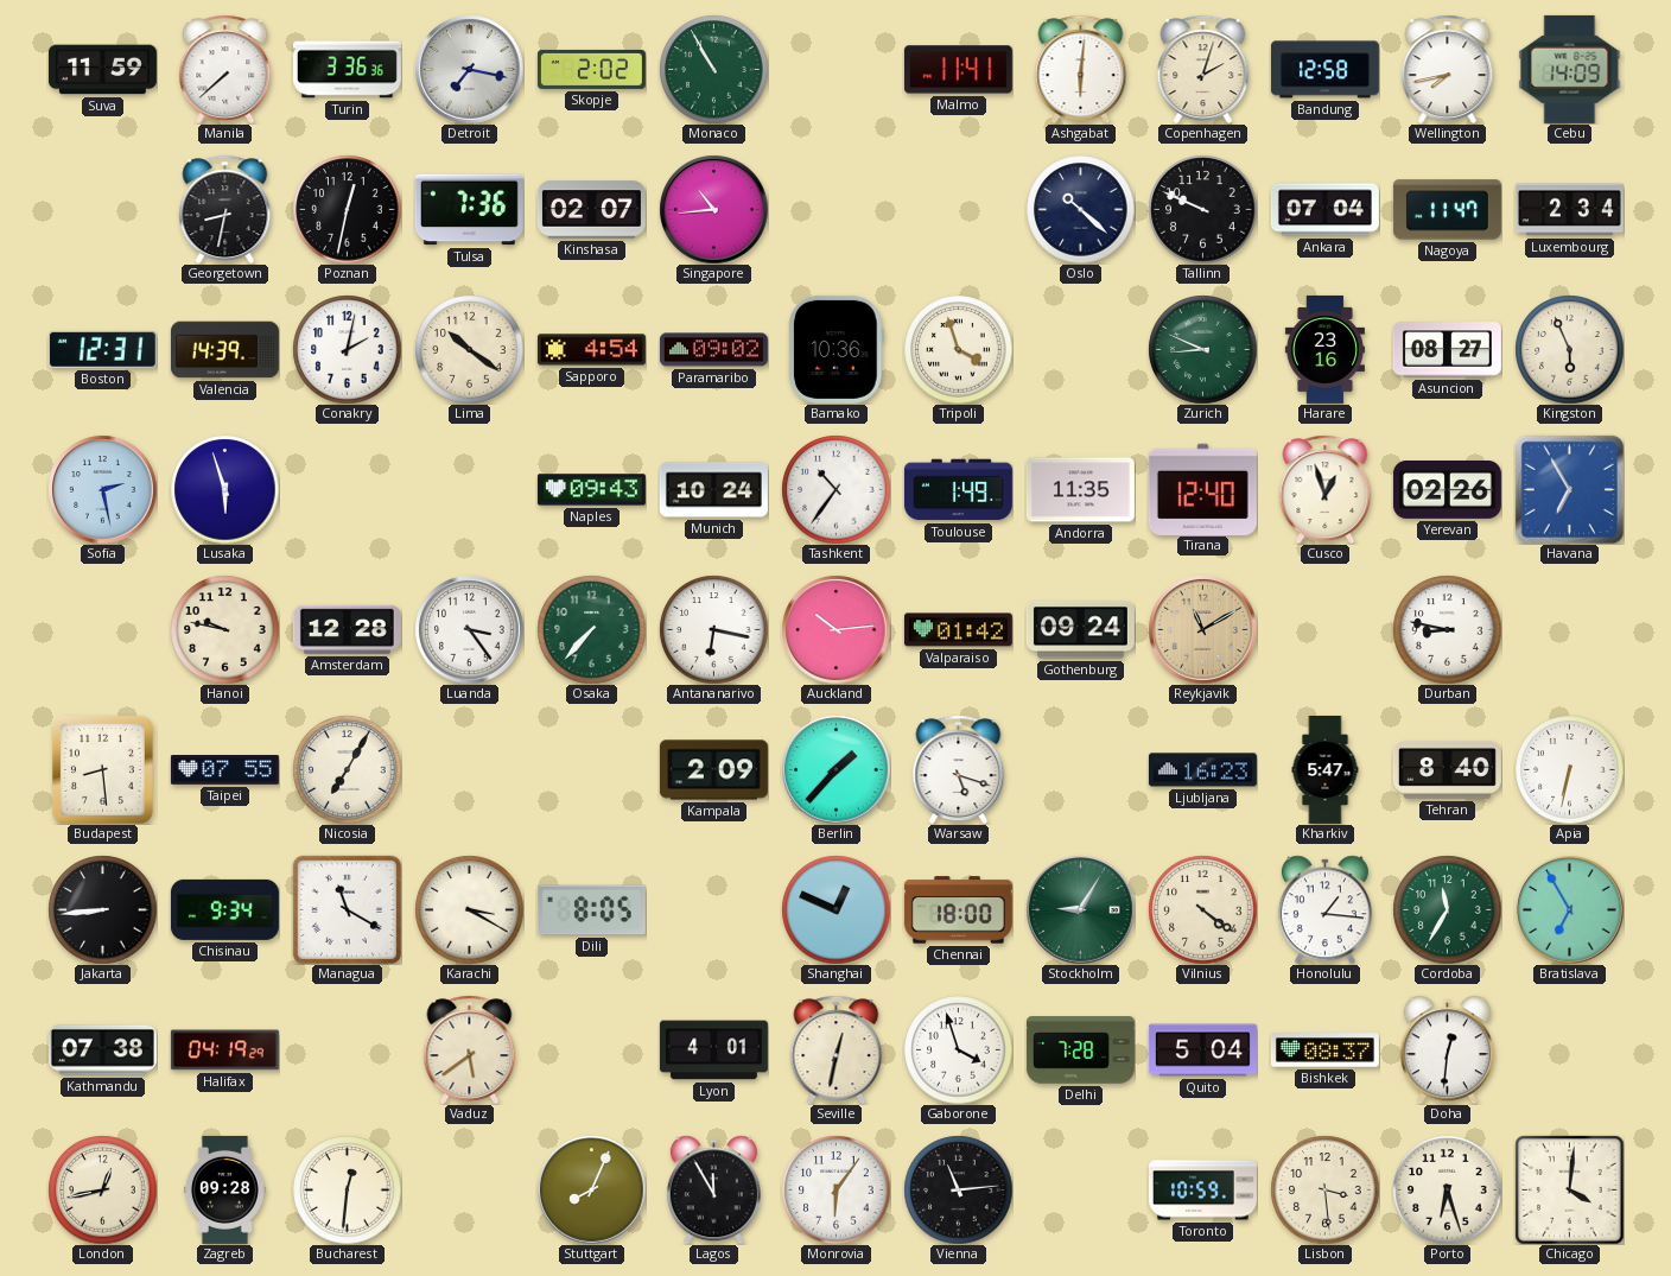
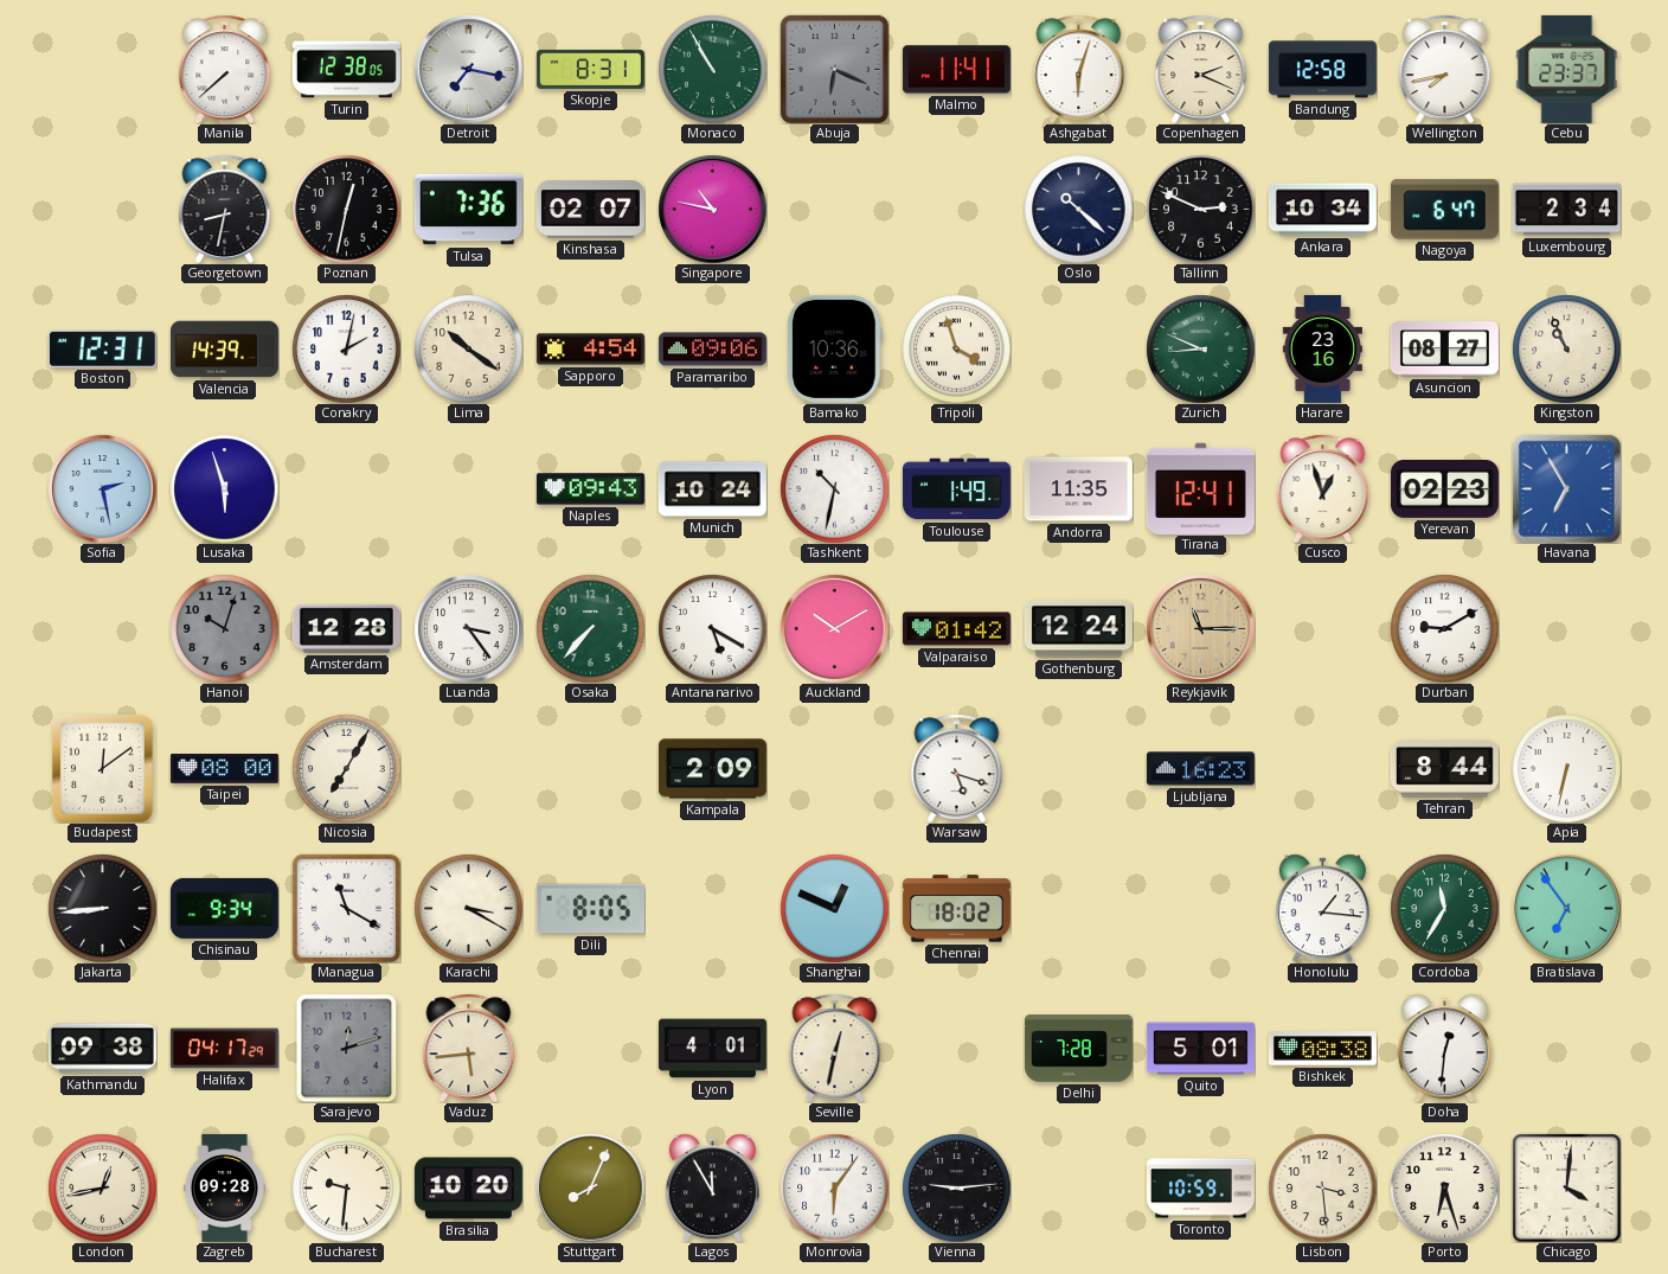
Suva: 11:59 -> none
Turin: 3:36 -> 12:38
Skopje: 2:02 -> 8:31
Abuja: none -> 6:19
Ashgabat: 6:01 -> 6:03
Copenhagen: 2:03 -> 2:19
Cebu: 14:09 -> 23:37
Singapore: 10:44 -> 10:47
Tallinn: 9:49 -> 2:49
Ankara: 07:04 -> 10:34
Nagoya: 11:47 -> 6:47
Paramaribo: 09:02 -> 09:06
Kingston: 5:56 -> 10:56
Tashkent: 10:36 -> 10:32
Tirana: 12:40 -> 12:41
Yerevan: 02:26 -> 02:23
Hanoi: 9:47 -> 10:03
Hanoi dial: cream -> grey
Antananarivo: 6:17 -> 5:20
Auckland: 10:14 -> 10:10
Gothenburg: 09:24 -> 12:24
Reykjavik: 11:10 -> 11:15
Durban: 8:47 -> 9:10
Budapest: 8:29 -> 12:09
Taipei: 07:55 -> 08:00
Berlin: 1:37 -> none
Kharkiv: 5:47 -> none
Tehran: 8:40 -> 8:44
Chennai: 18:00 -> 18:02
Stockholm: 9:05 -> none
Vilnius: 4:21 -> none
Bratislava: 6:55 -> 6:54
Kathmandu: 07:38 -> 09:38
Halifax: 04:19 -> 04:17
Sarajevo: none -> 12:12
Vaduz: 5:39 -> 5:44
Gaborone: 3:57 -> none
Quito: 5:04 -> 5:01
Bishkek: 08:37 -> 08:38
Bucharest: 12:31 -> 9:31
Brasilia: none -> 10:20
Vienna: 11:14 -> 9:14
